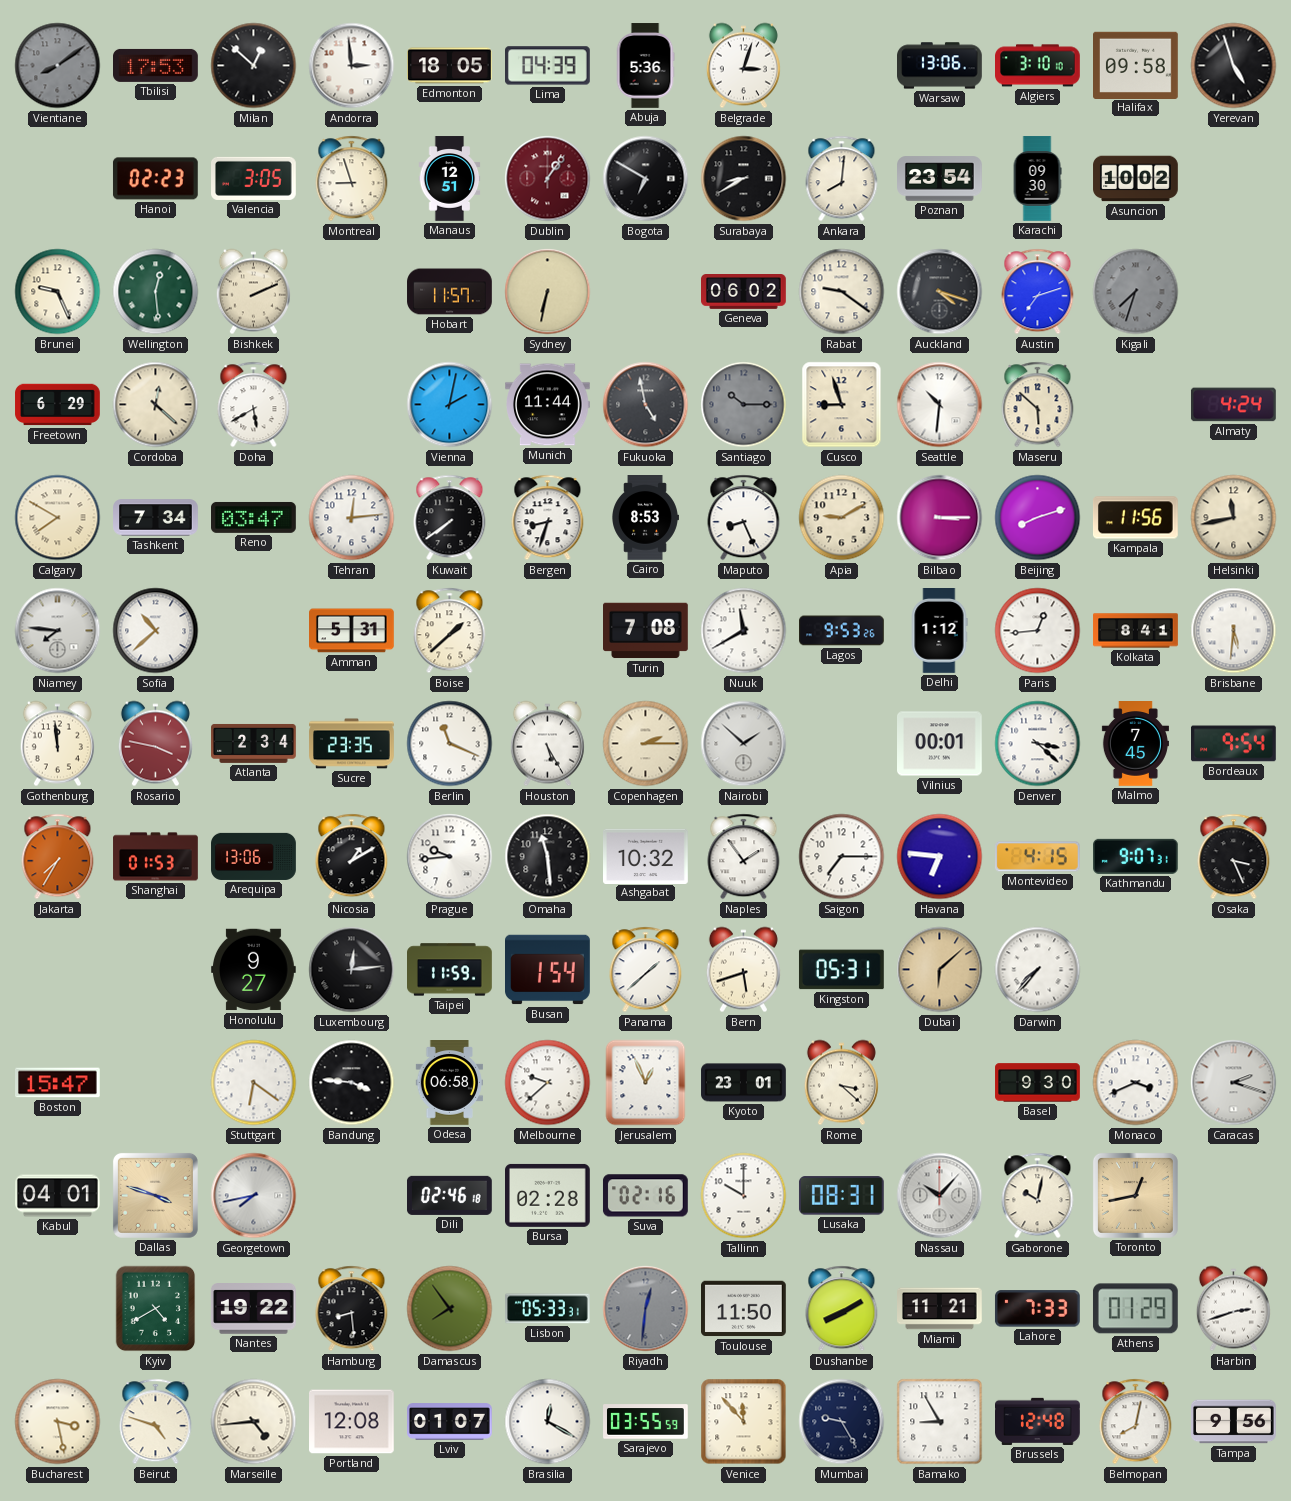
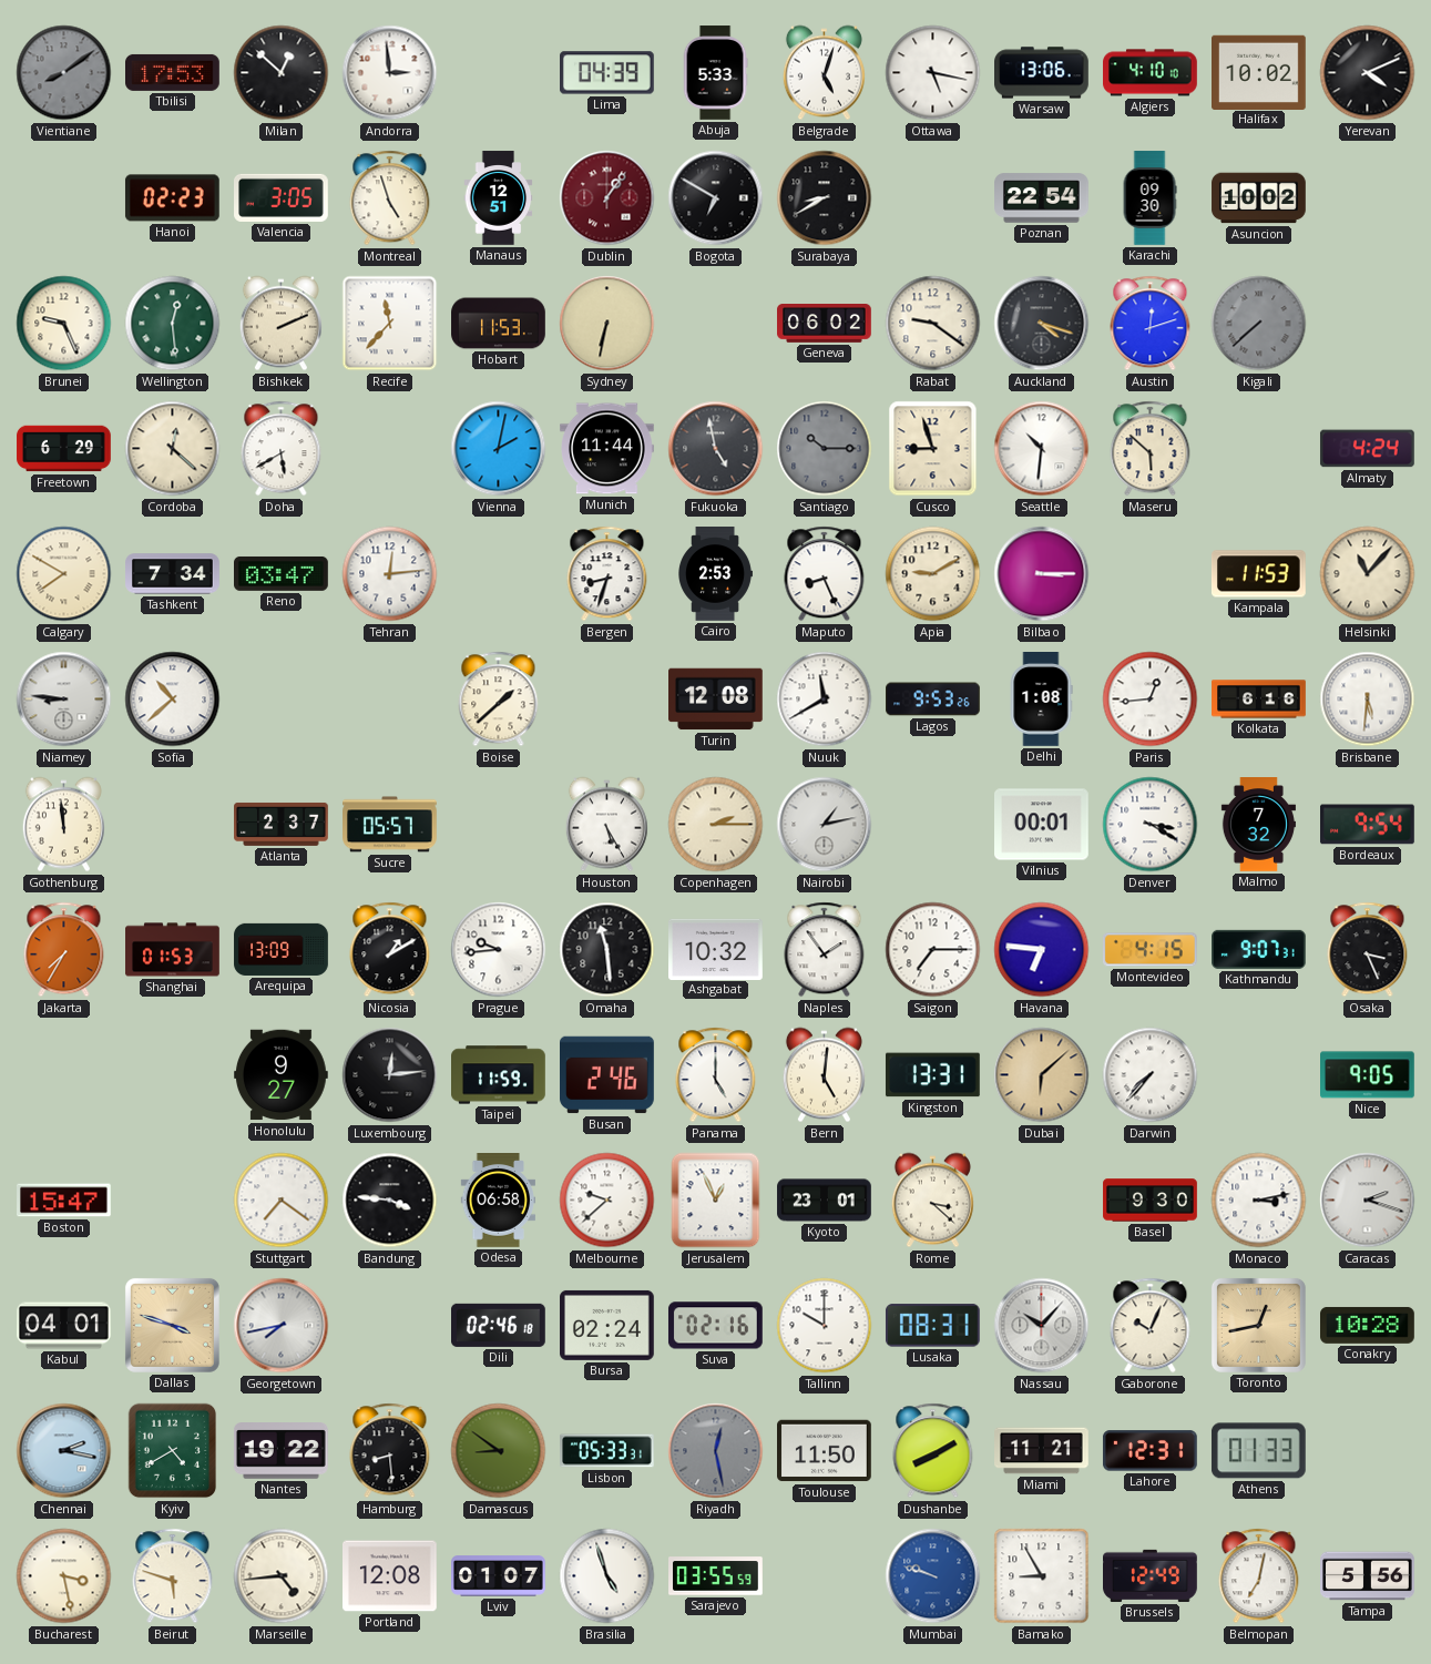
Edmonton: 18:05 -> none
Abuja: 5:36 -> 5:33
Belgrade: 3:03 -> 5:03
Ottawa: none -> 5:17
Algiers: 3:10 -> 4:10
Halifax: 09:58 -> 10:02
Yerevan: 4:57 -> 4:11
Montreal: 8:57 -> 4:57
Ankara: 8:01 -> none
Poznan: 23:54 -> 22:54
Recife: none -> 11:37
Hobart: 11:57 -> 11:53
Austin: 7:12 -> 12:12
Kigali: 7:33 -> 7:38
Kuwait: 7:39 -> none
Cairo: 8:53 -> 2:53
Beijing: 8:12 -> none
Kampala: 11:56 -> 11:53
Helsinki: 11:43 -> 11:07
Niamey: 7:46 -> 8:46
Amman: 5:31 -> none
Turin: 7:08 -> 12:08
Delhi: 1:12 -> 1:08
Kolkata: 8:41 -> 6:16
Rosario: 3:47 -> none
Atlanta: 2:34 -> 2:37
Sucre: 23:35 -> 05:57
Berlin: 11:19 -> none
Nairobi: 1:52 -> 1:13
Denver: 3:22 -> 3:20
Malmo: 7:45 -> 7:32
Arequipa: 13:06 -> 13:09
Busan: 1:54 -> 2:46
Panama: 1:38 -> 5:00
Bern: 5:42 -> 5:01
Kingston: 05:31 -> 13:31
Nice: none -> 9:05
Stuttgart: 6:21 -> 7:21
Monaco: 3:41 -> 3:13
Bursa: 02:28 -> 02:24
Gaborone: 10:02 -> 10:04
Conakry: none -> 10:28
Chennai: none -> 2:17
Damascus: 7:54 -> 8:51
Riyadh: 12:31 -> 12:28
Lahore: 7:33 -> 12:31
Athens: 01:29 -> 01:33
Harbin: 2:42 -> none
Beirut: 4:48 -> 5:48
Brasilia: 12:20 -> 4:57
Venice: 11:53 -> none
Mumbai: 9:25 -> 9:48
Mumbai dial: navy -> blue
Brussels: 12:48 -> 12:49
Belmopan: 8:02 -> 7:02
Tampa: 9:56 -> 5:56
